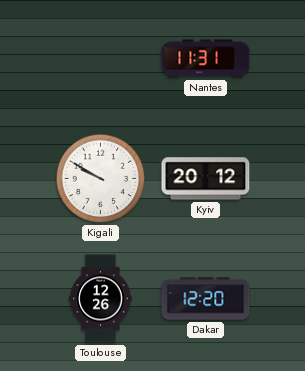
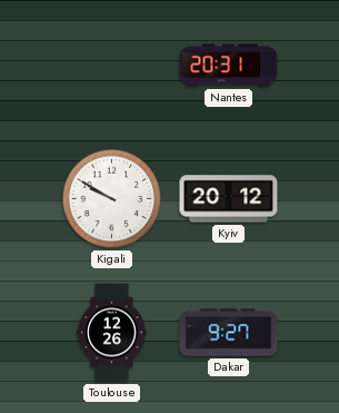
Nantes: 11:31 -> 20:31
Dakar: 12:20 -> 9:27
